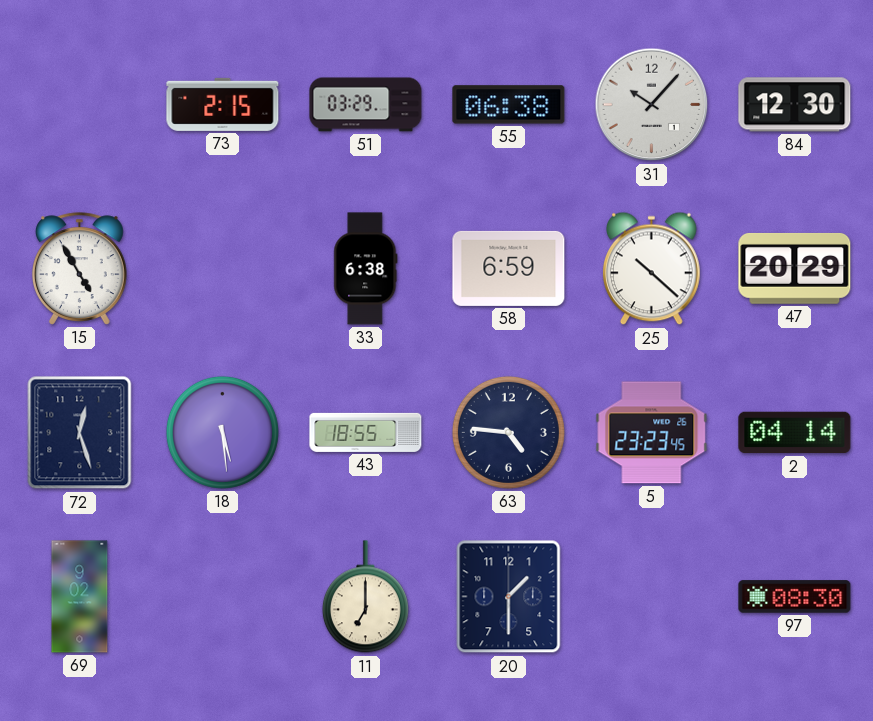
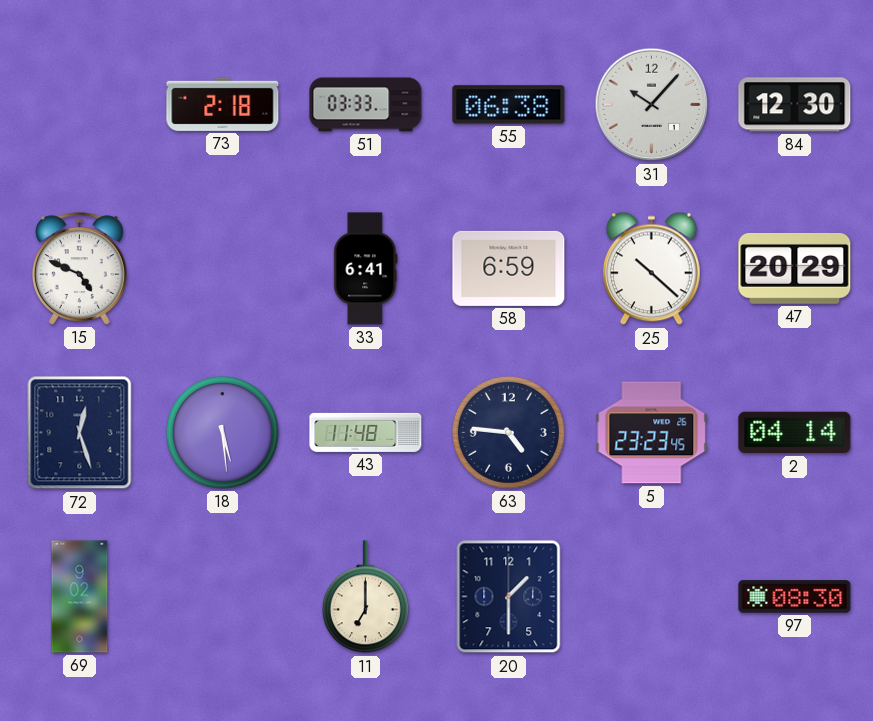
73: 2:15 -> 2:18
51: 03:29 -> 03:33
15: 4:55 -> 4:49
33: 6:38 -> 6:41
43: 18:55 -> 11:48
